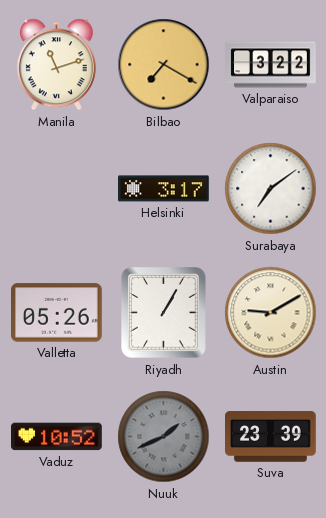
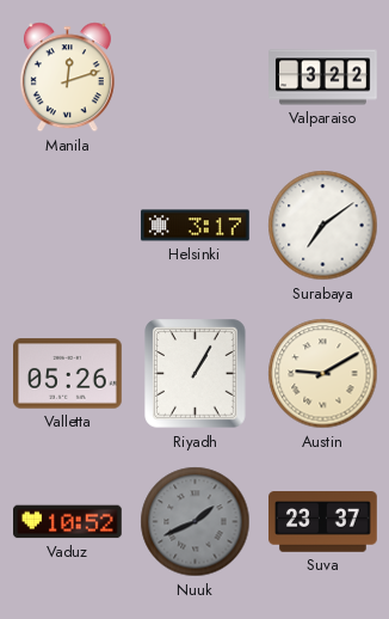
Manila: 11:12 -> 12:12
Bilbao: 7:20 -> none
Suva: 23:39 -> 23:37
